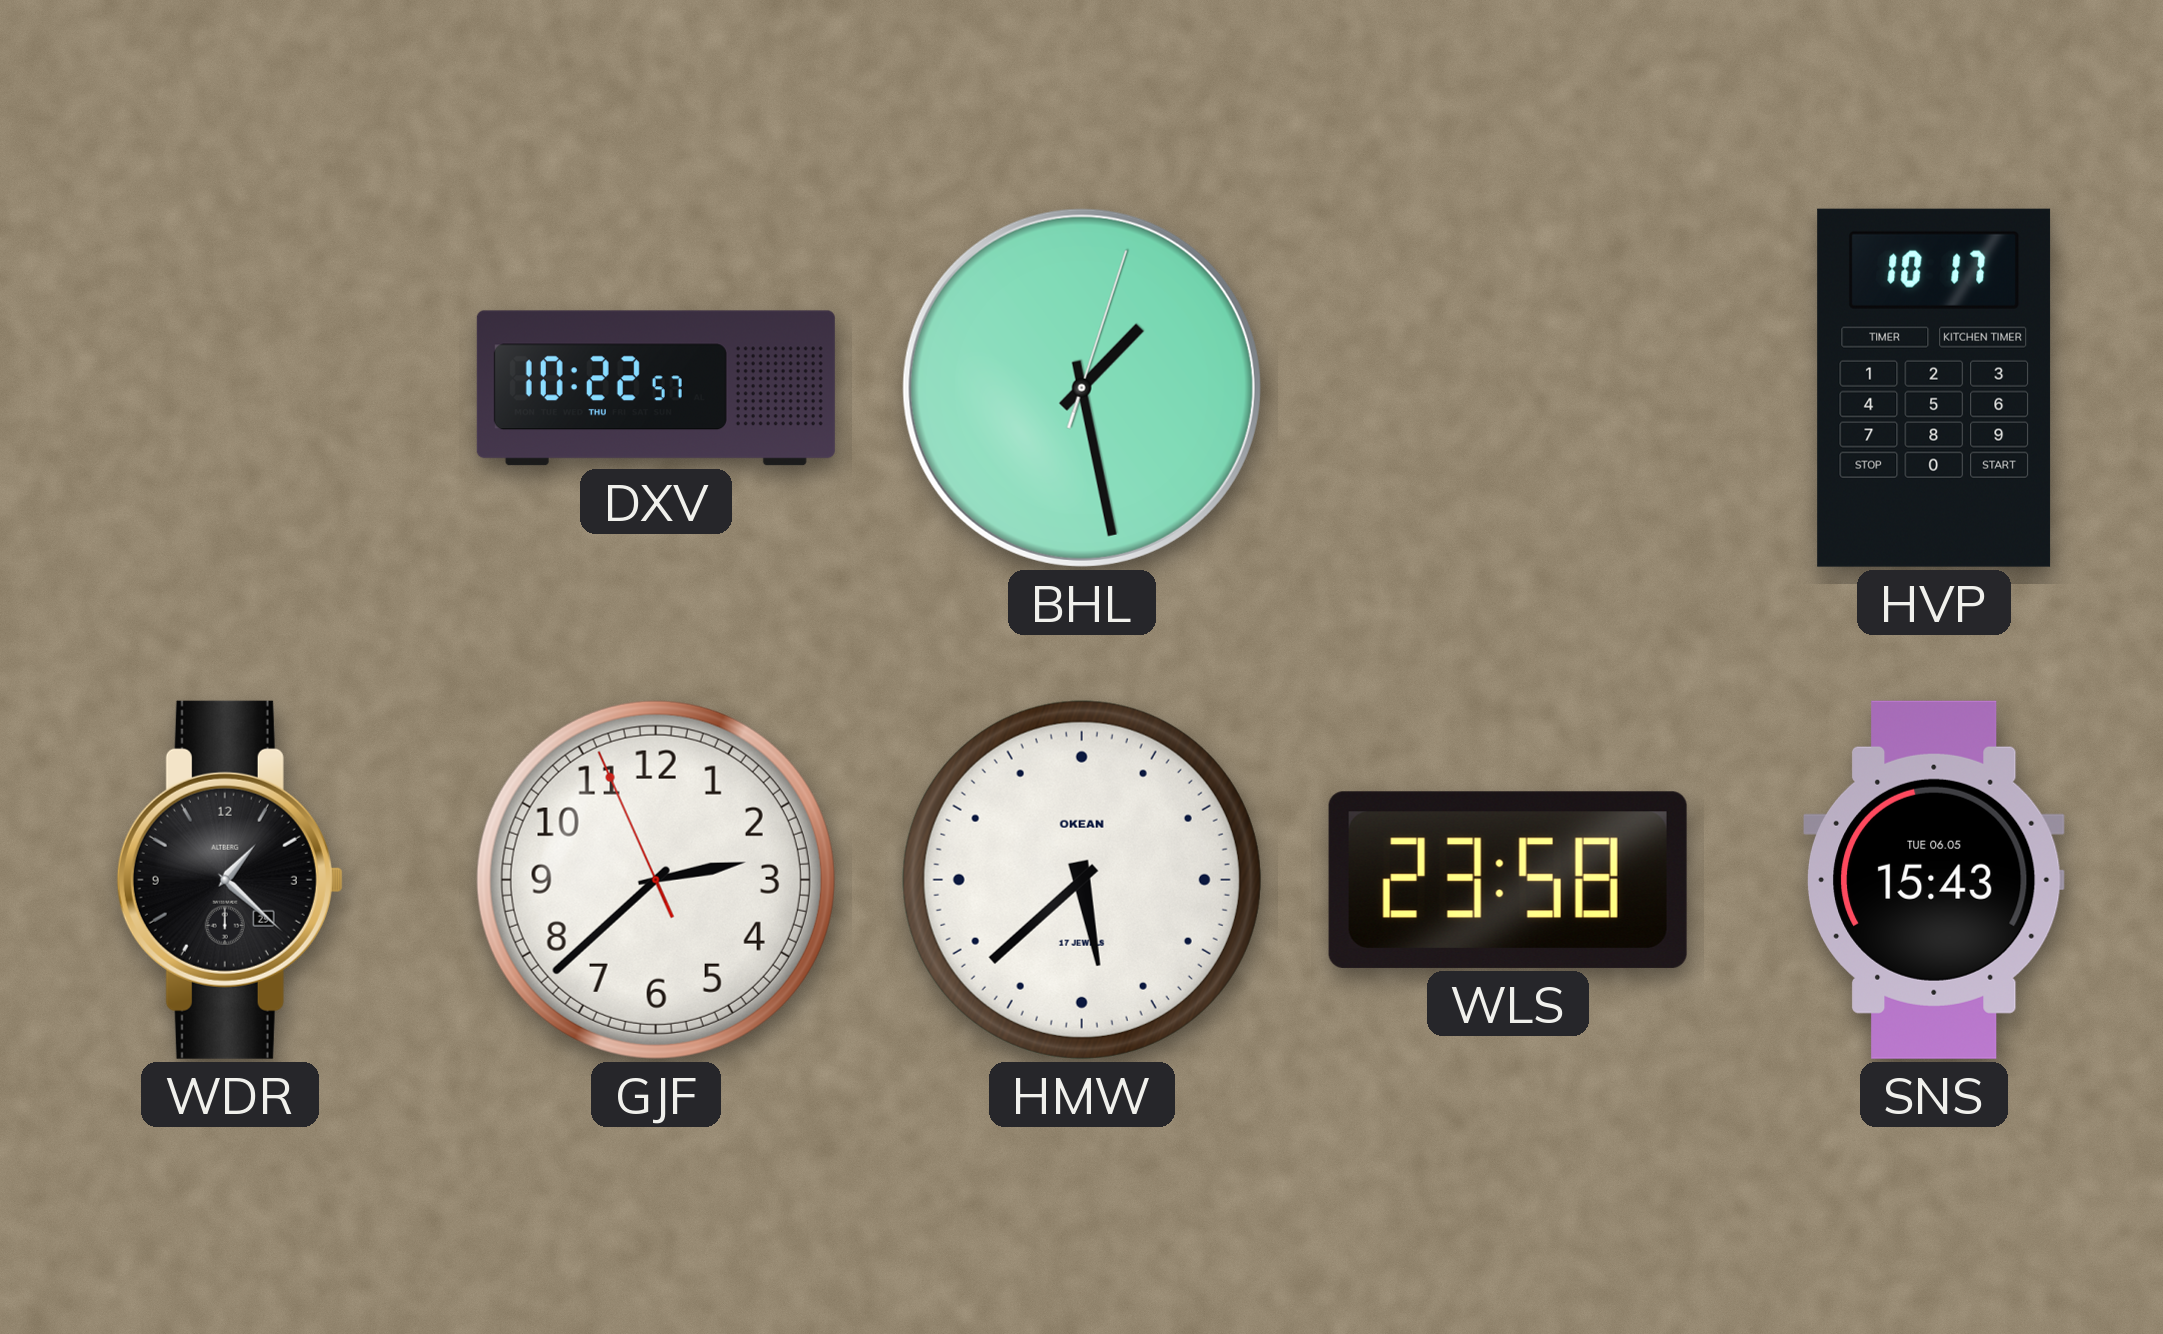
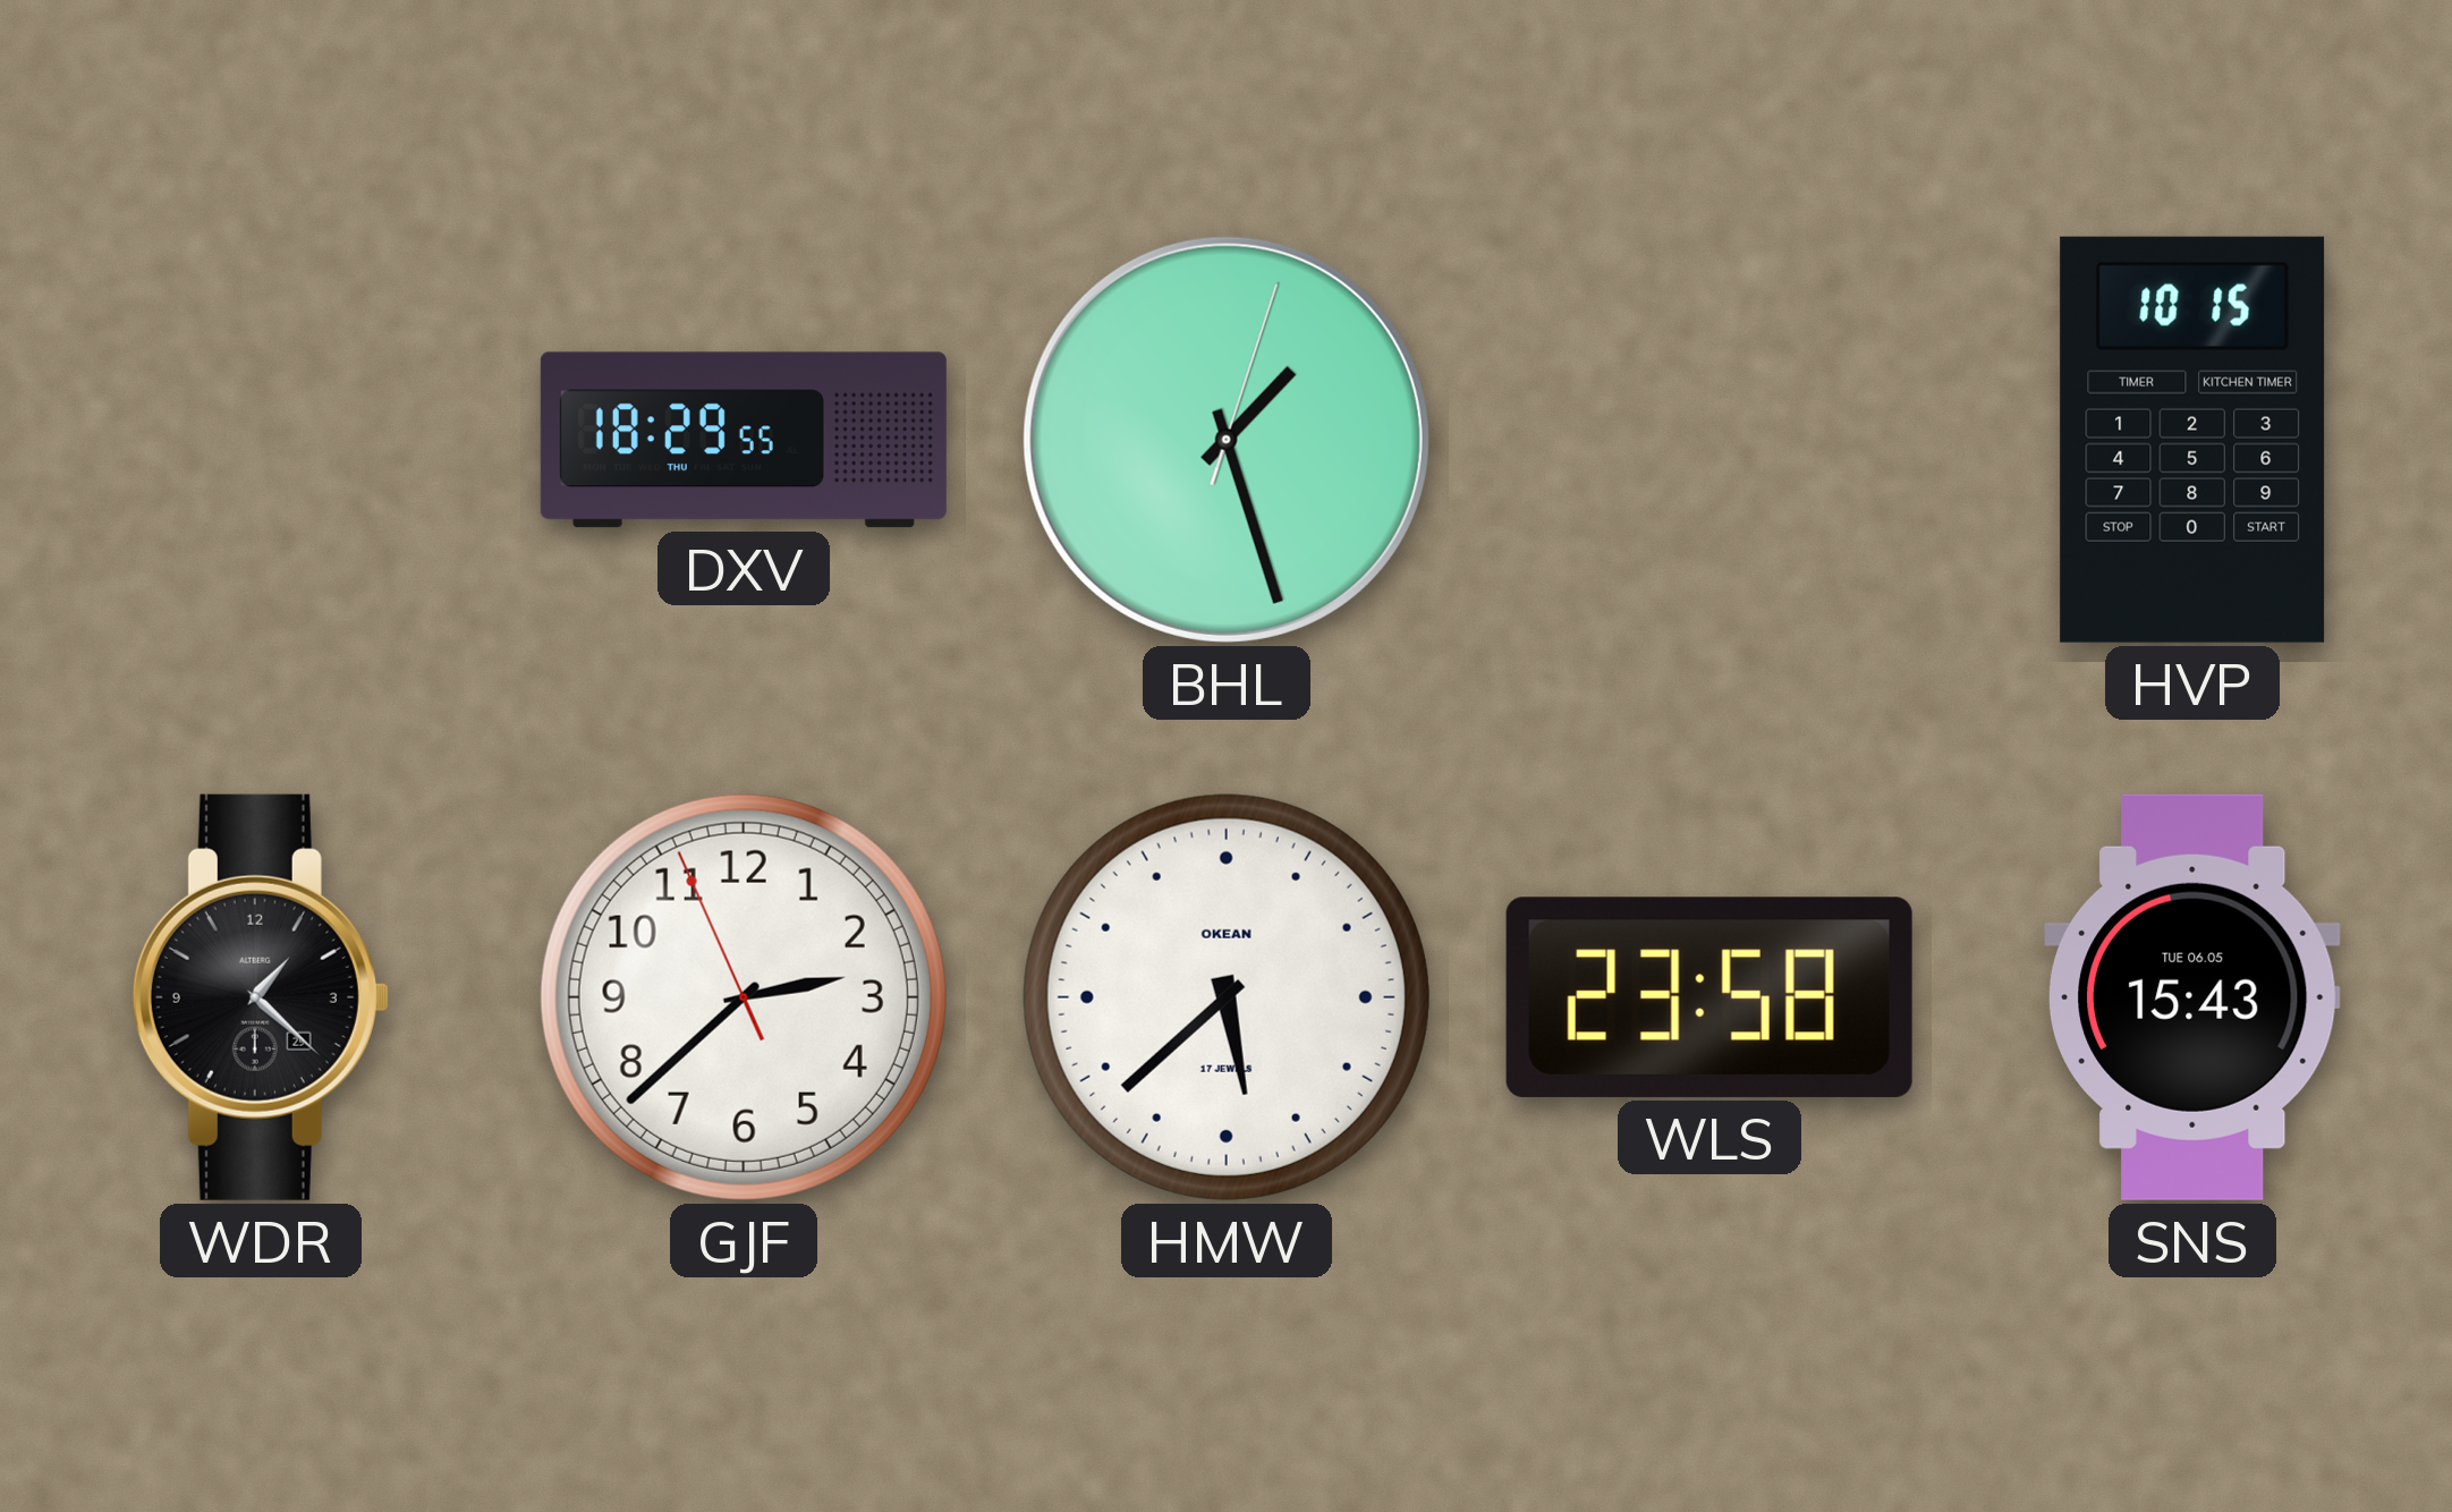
DXV: 10:22 -> 18:29
BHL: 1:28 -> 1:27
HVP: 10:17 -> 10:15
